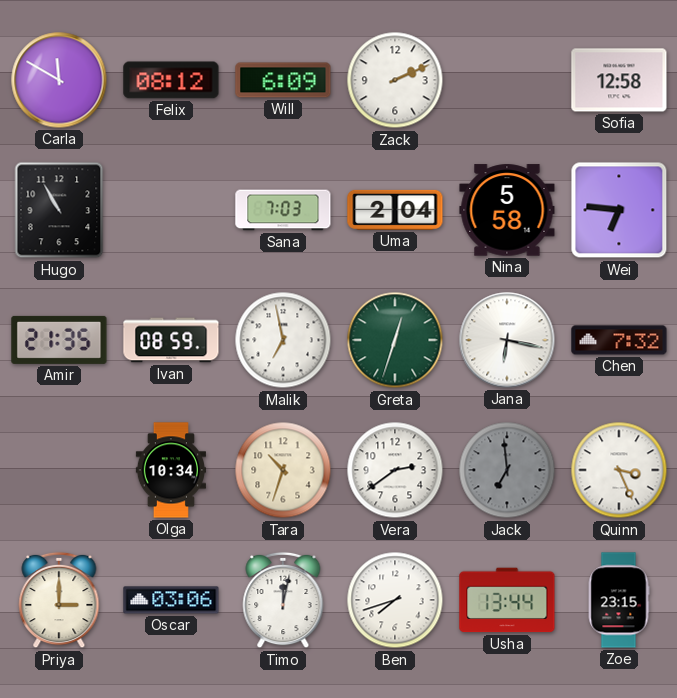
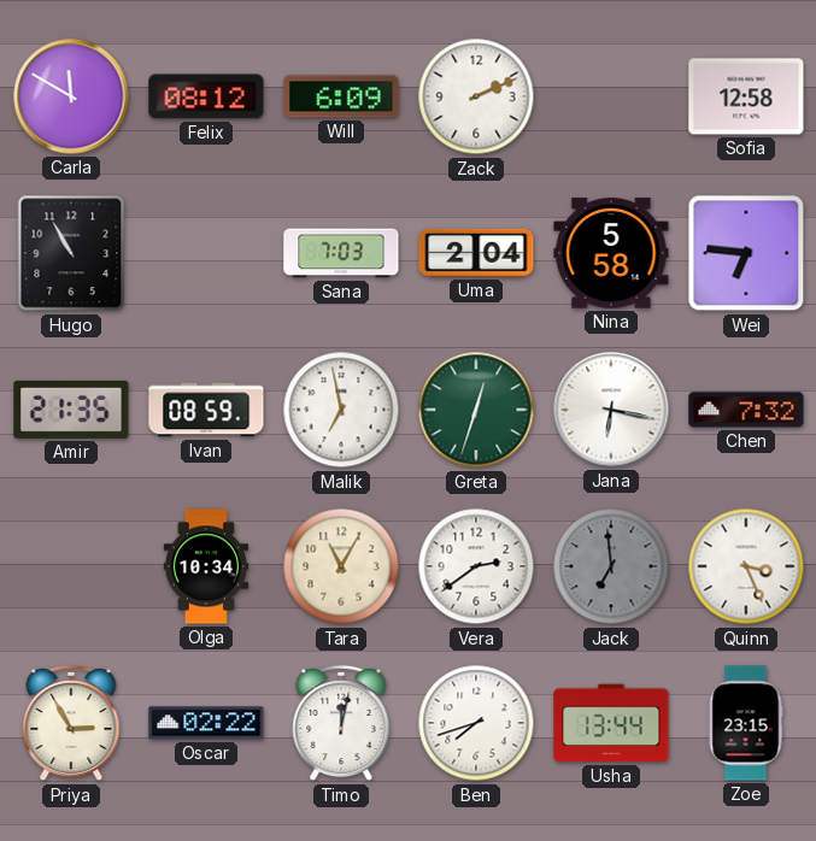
Tara: 10:33 -> 11:05
Priya: 3:00 -> 2:55
Oscar: 03:06 -> 02:22
